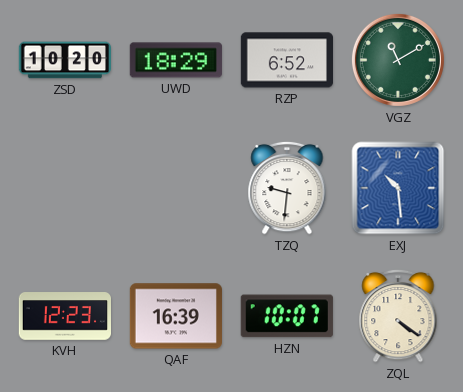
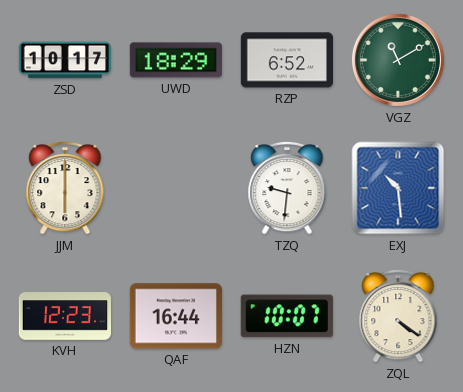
ZSD: 10:20 -> 10:17
JJM: none -> 6:00
QAF: 16:39 -> 16:44
